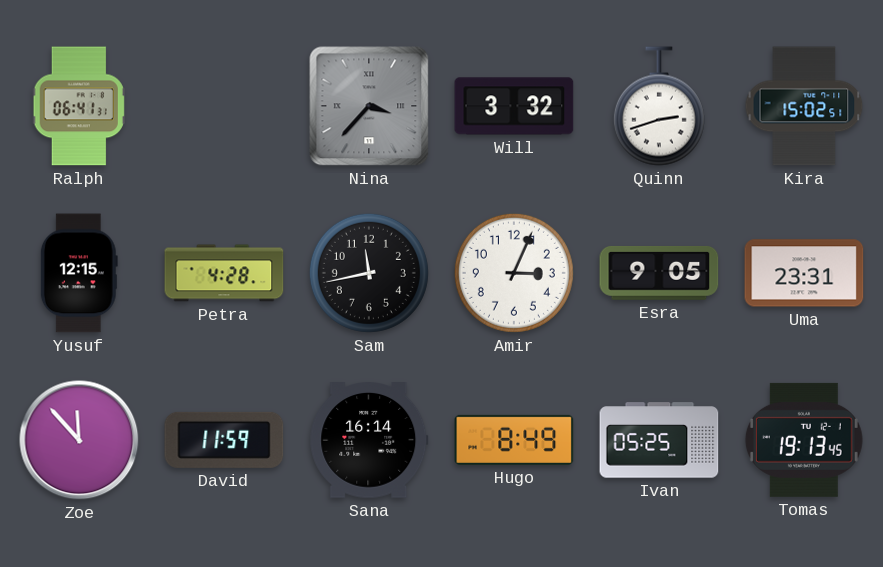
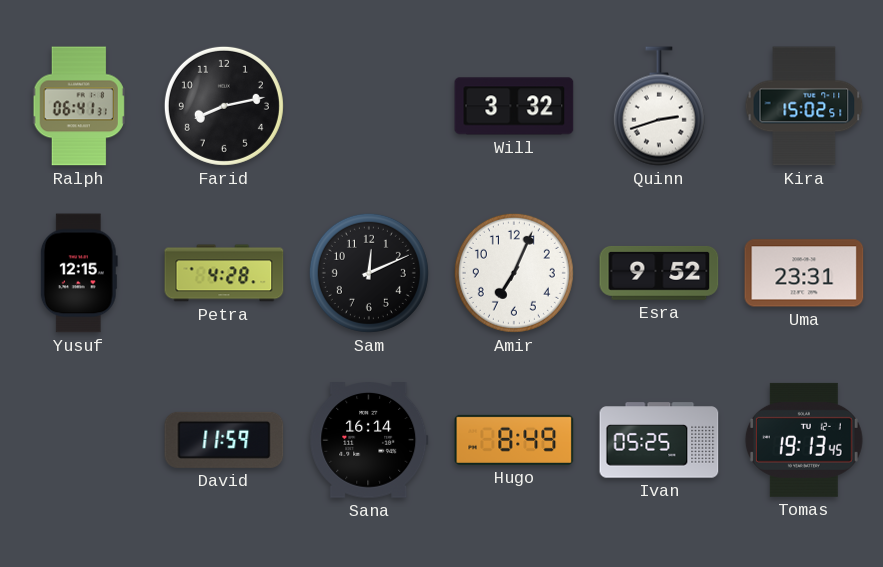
Farid: none -> 8:13
Nina: 3:37 -> none
Sam: 11:43 -> 12:11
Amir: 3:04 -> 7:04
Esra: 9:05 -> 9:52
Zoe: 11:53 -> none
